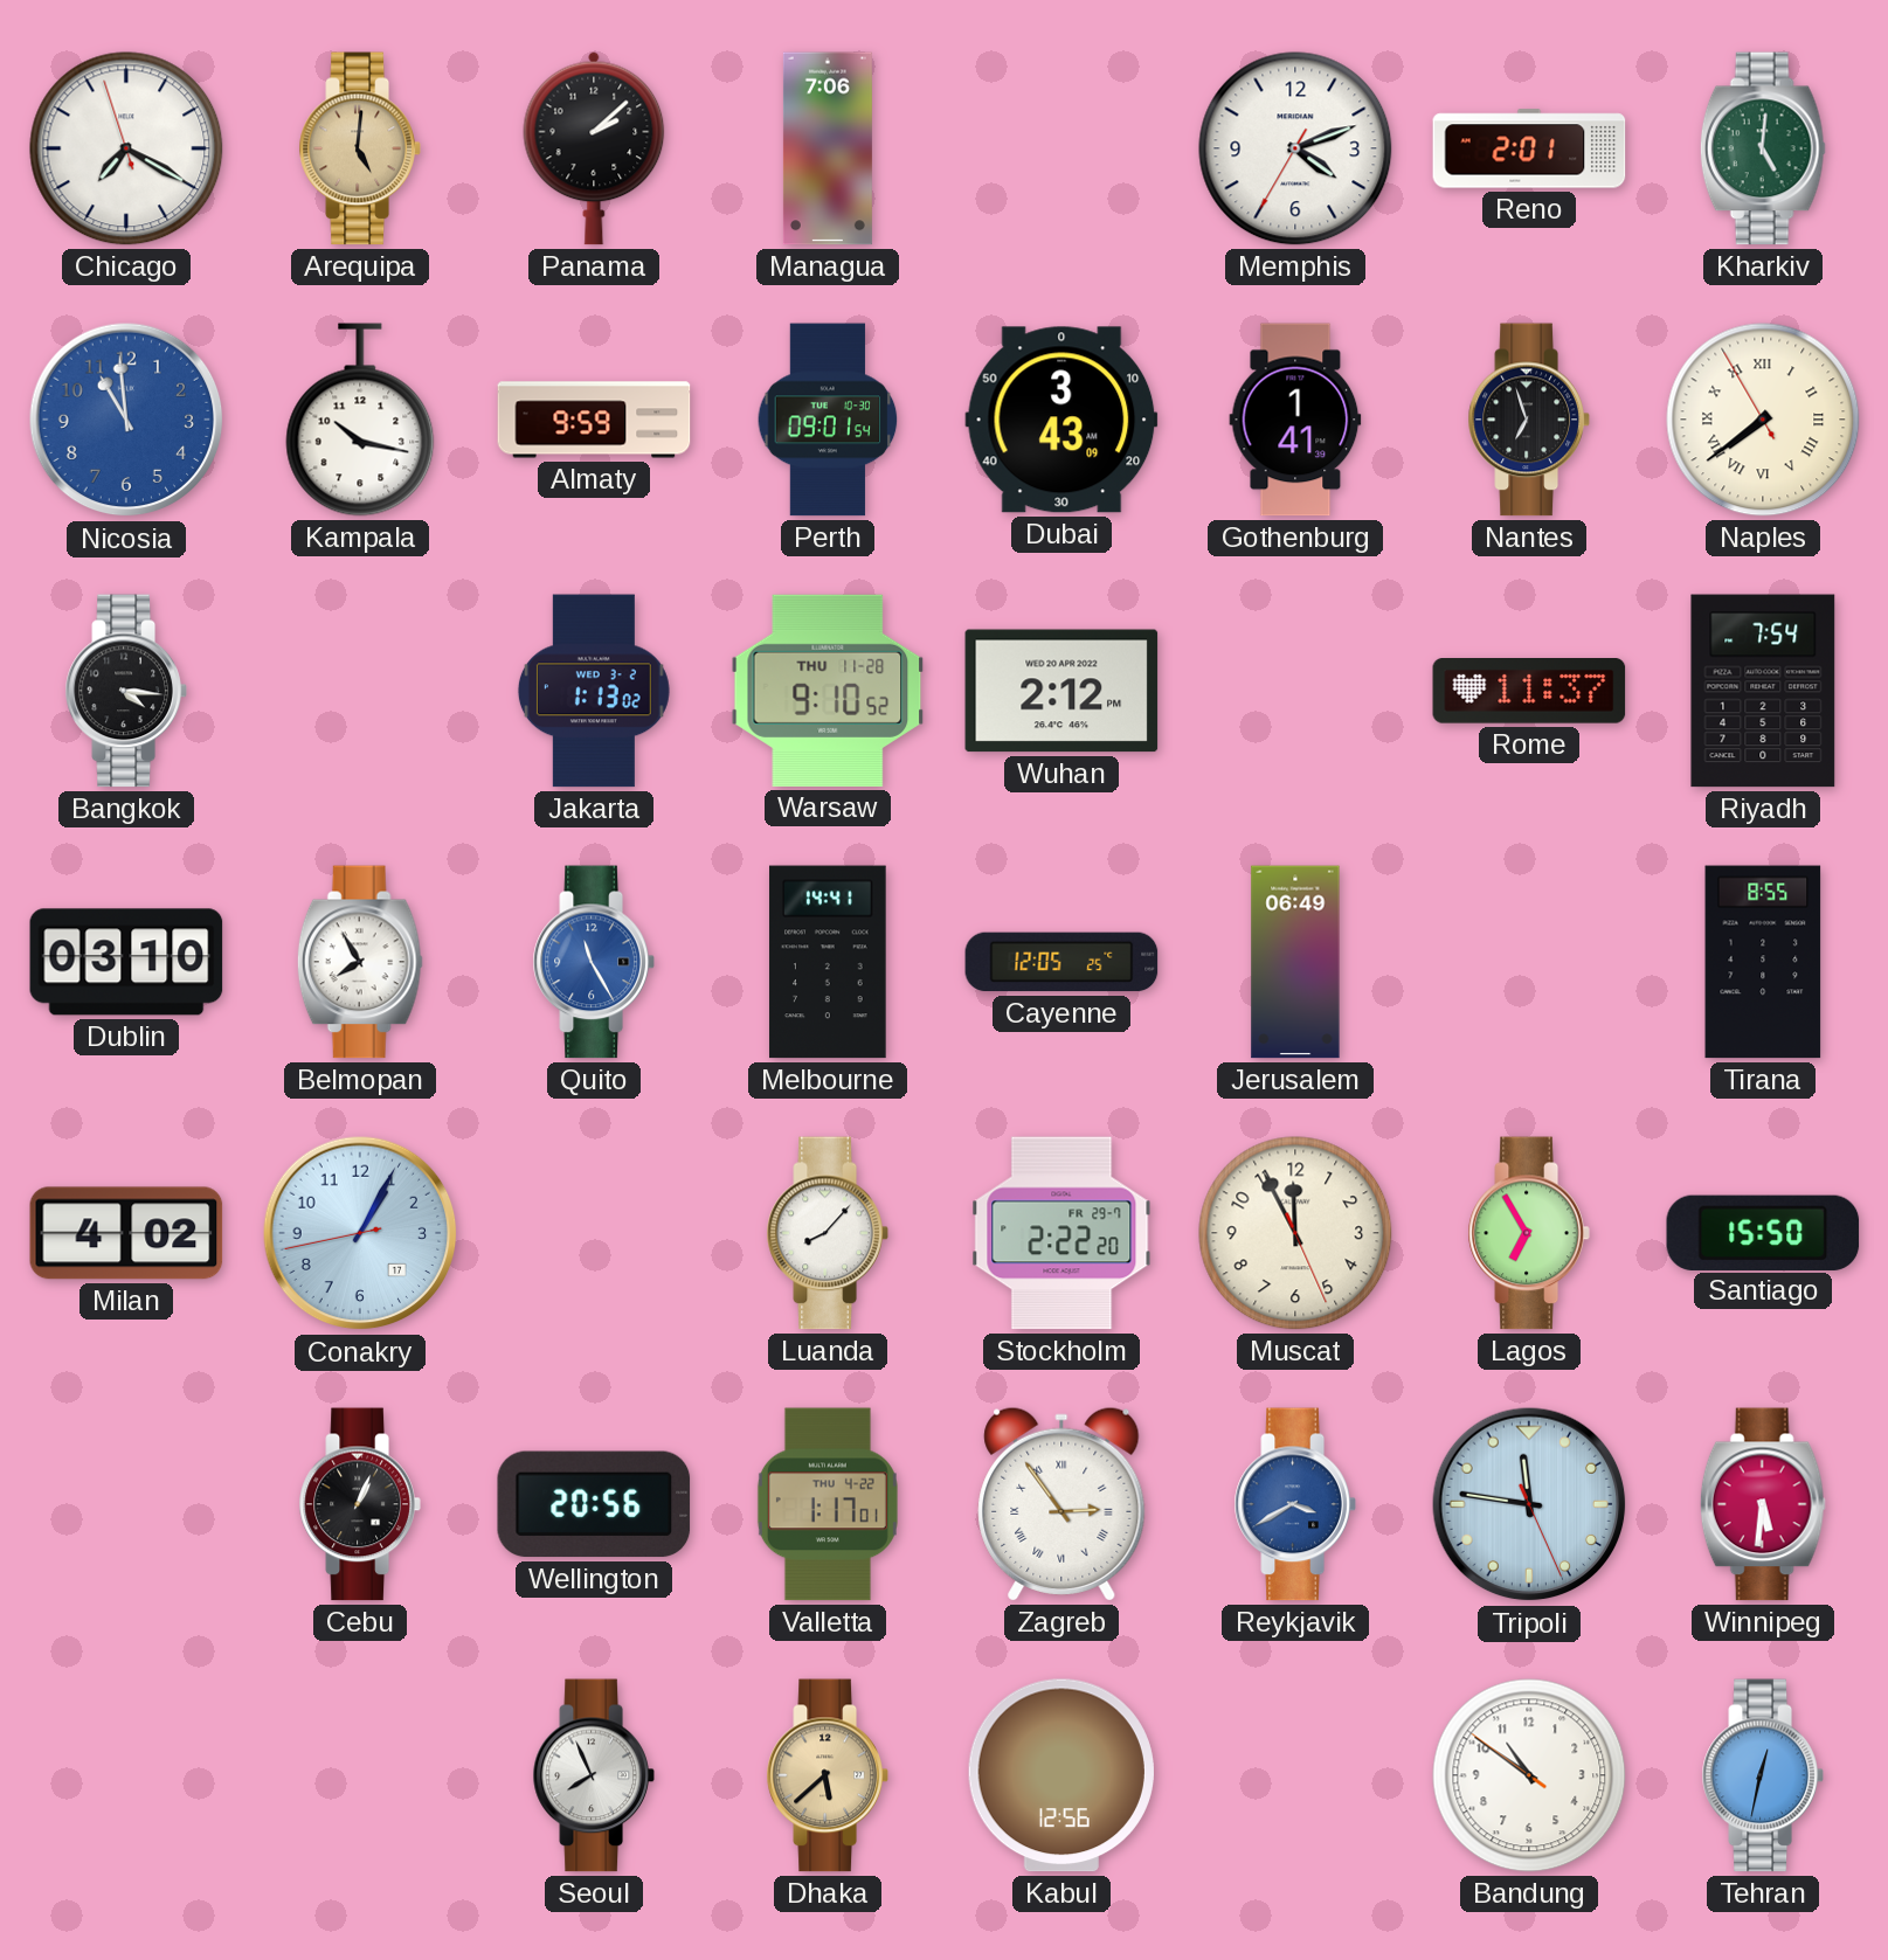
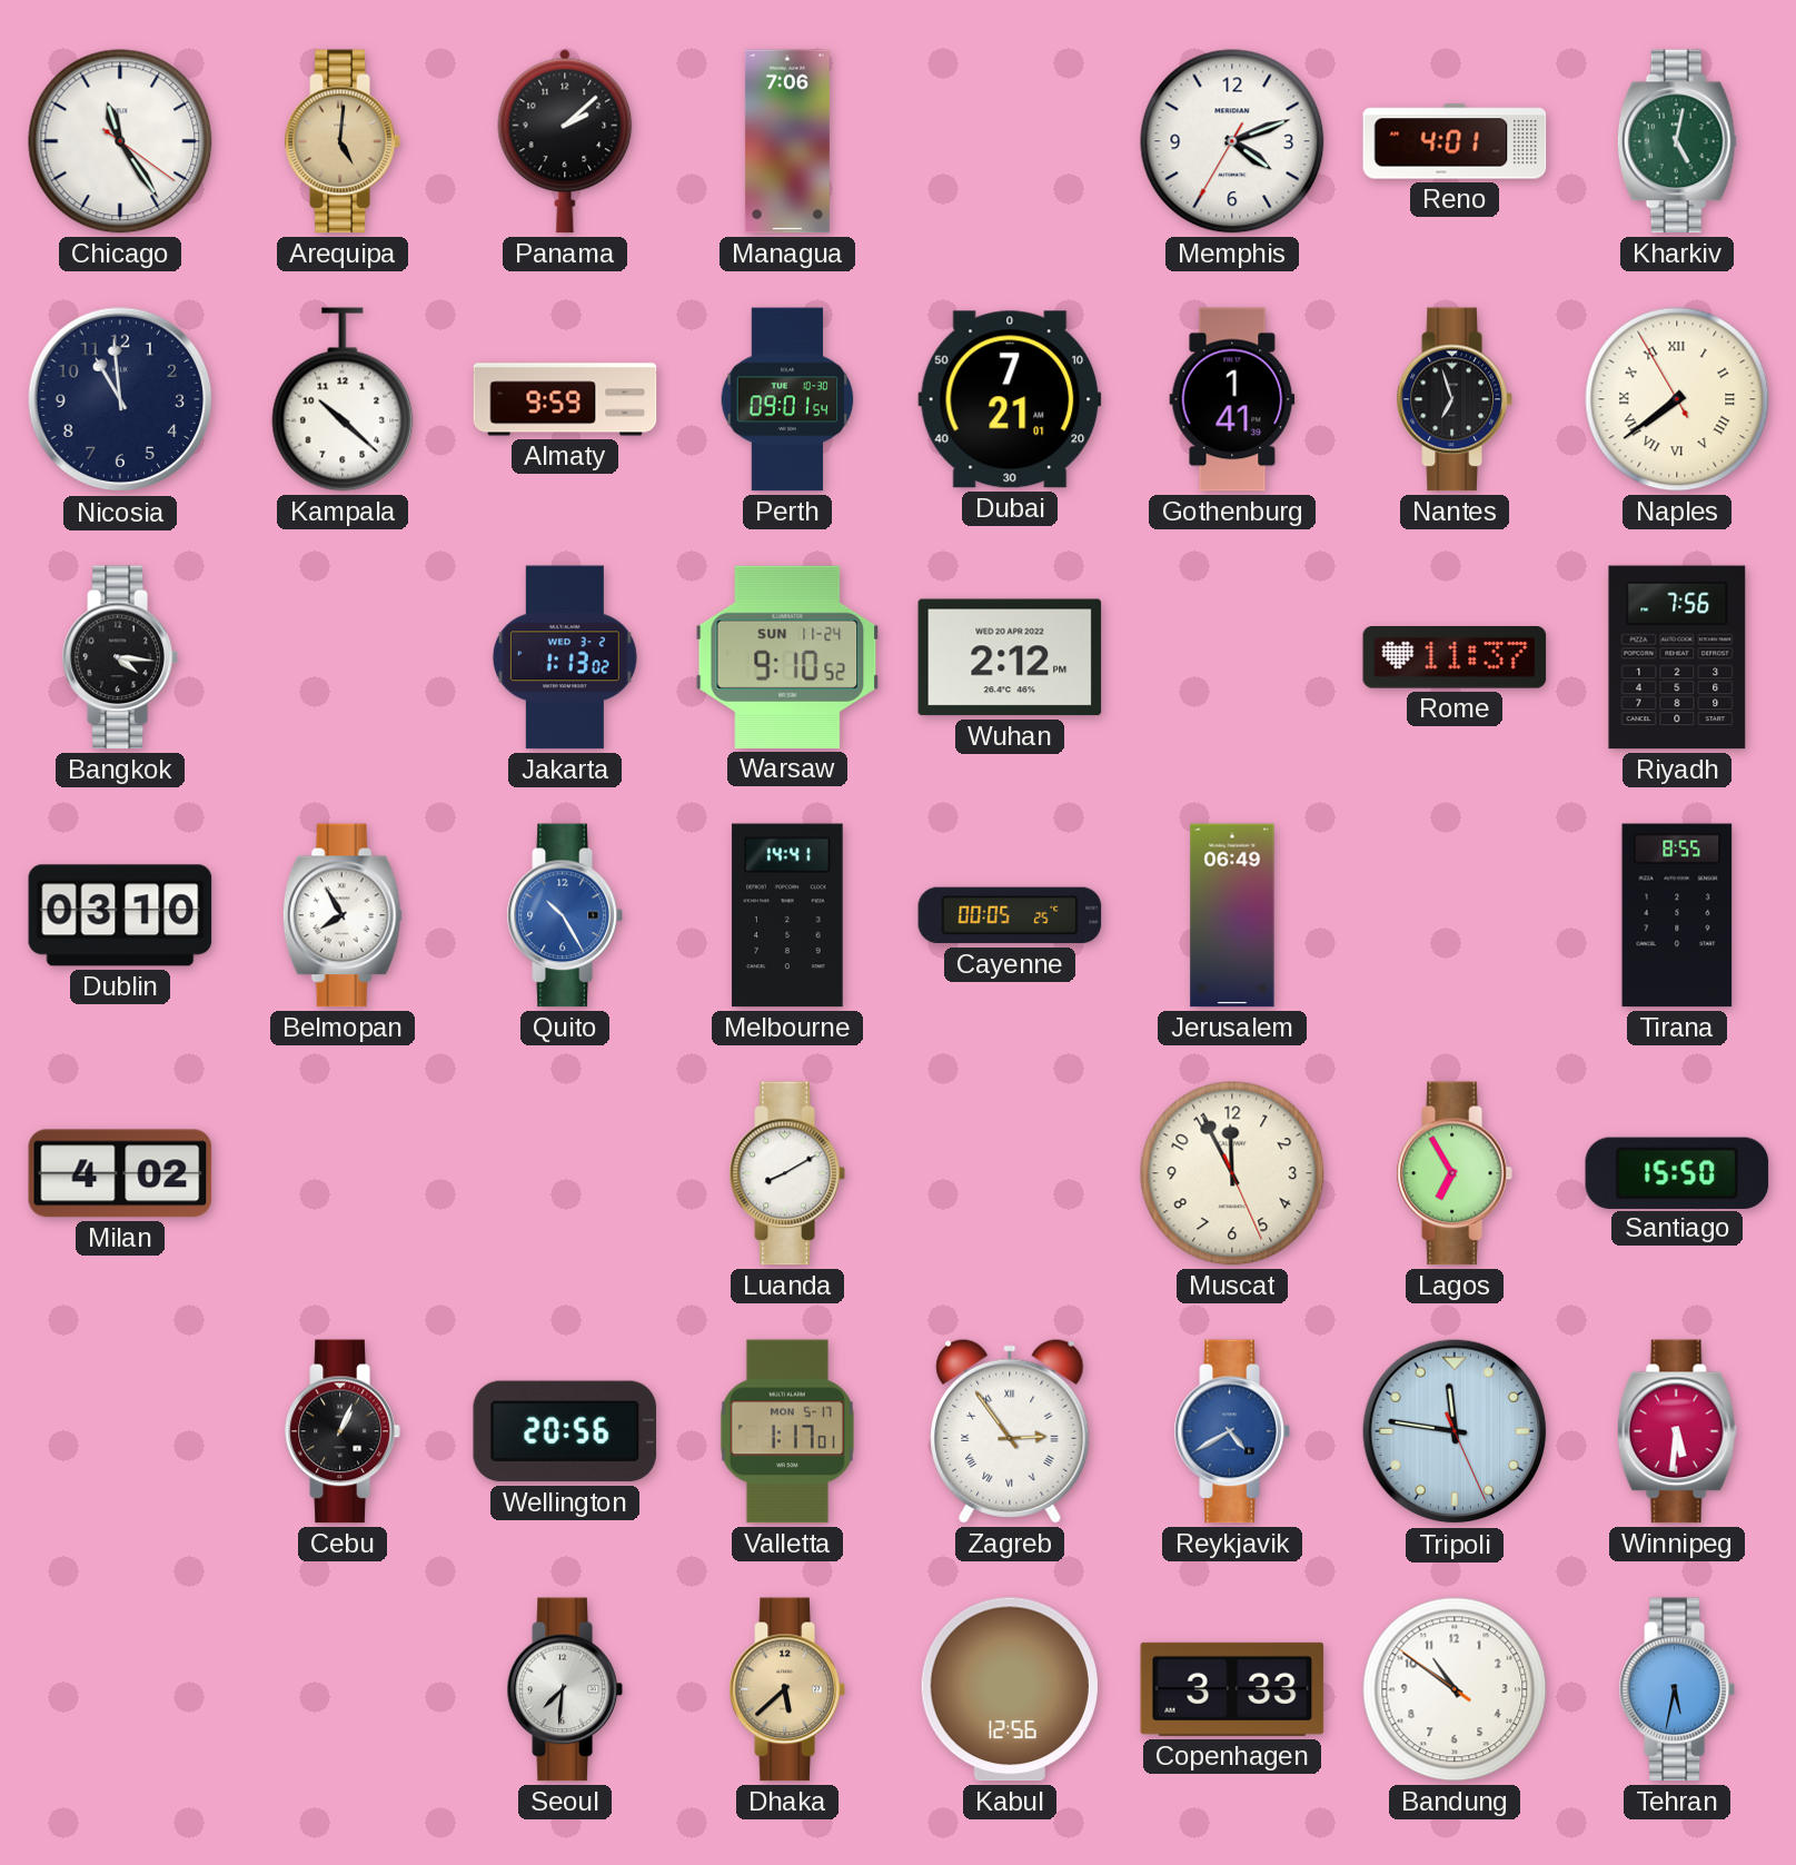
Chicago: 7:19 -> 11:24
Reno: 2:01 -> 4:01
Kharkiv: 5:01 -> 5:02
Nicosia dial: blue -> navy
Kampala: 10:17 -> 10:22
Dubai: 3:43 -> 7:21
Warsaw date: THU 11-28 -> SUN 11-24
Riyadh: 7:54 -> 7:56
Quito: 11:25 -> 10:25
Cayenne: 12:05 -> 00:05
Conakry: 1:04 -> none
Luanda: 8:07 -> 8:10
Stockholm: 2:22 -> none
Valletta date: THU 4-22 -> MON 5-17
Reykjavik: 3:40 -> 4:40
Seoul: 7:56 -> 7:31
Copenhagen: none -> 3:33
Tehran: 12:32 -> 5:32
